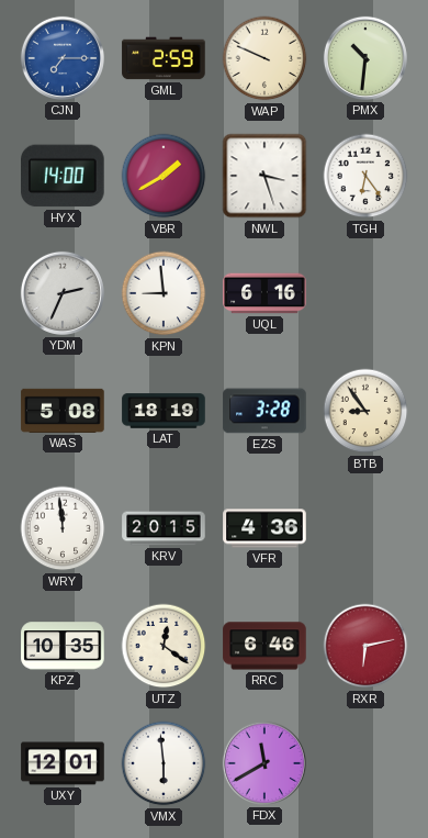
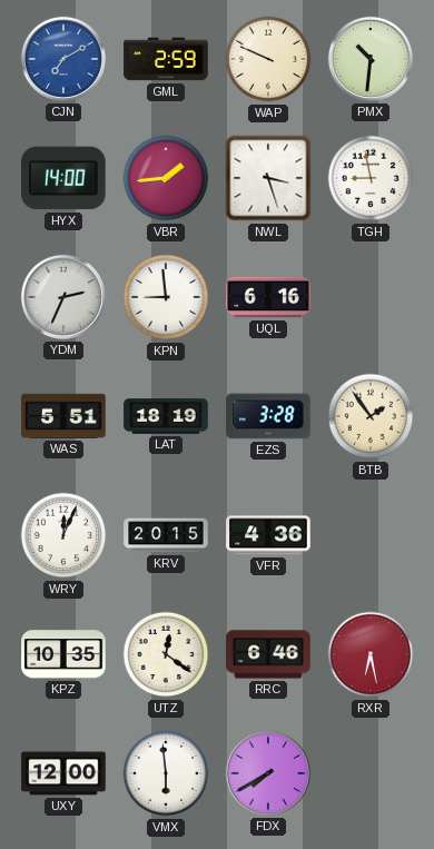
CJN: 7:15 -> 7:10
VBR: 1:40 -> 1:44
TGH: 6:24 -> 8:58
WAS: 5:08 -> 5:51
BTB: 8:54 -> 1:54
WRY: 11:59 -> 12:04
RXR: 6:13 -> 6:28
UXY: 12:01 -> 12:00
FDX: 11:40 -> 7:40
